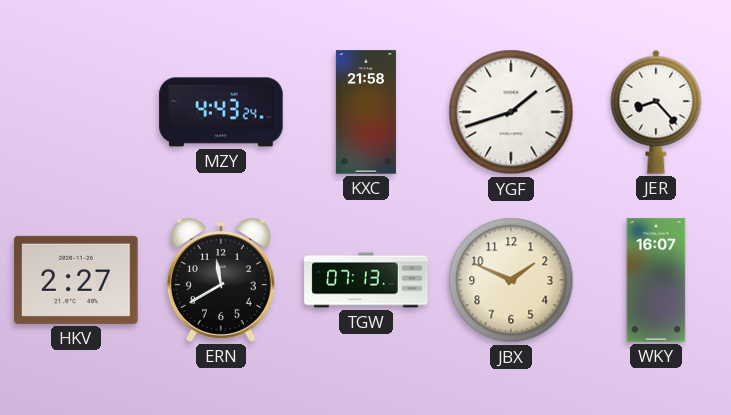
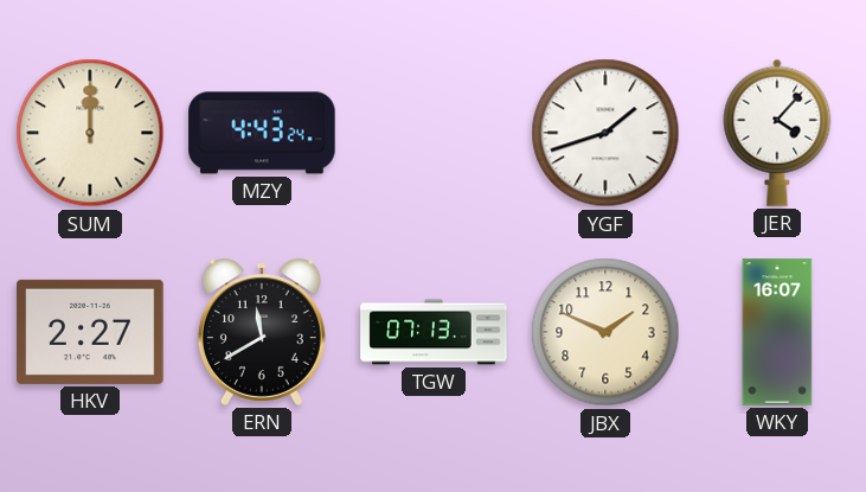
SUM: none -> 12:00
KXC: 21:58 -> none
JER: 8:23 -> 4:07
